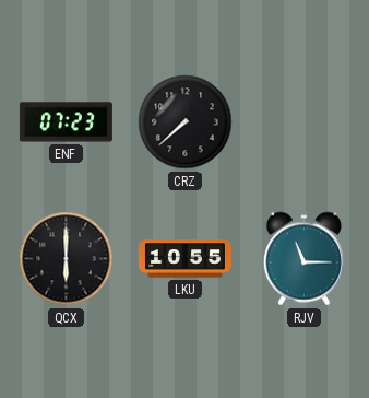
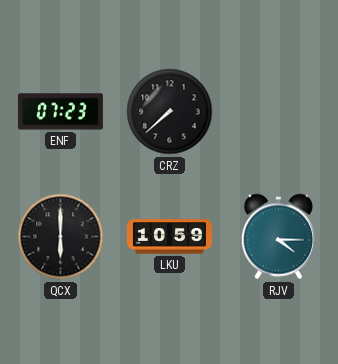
LKU: 10:55 -> 10:59
RJV: 11:15 -> 4:15
